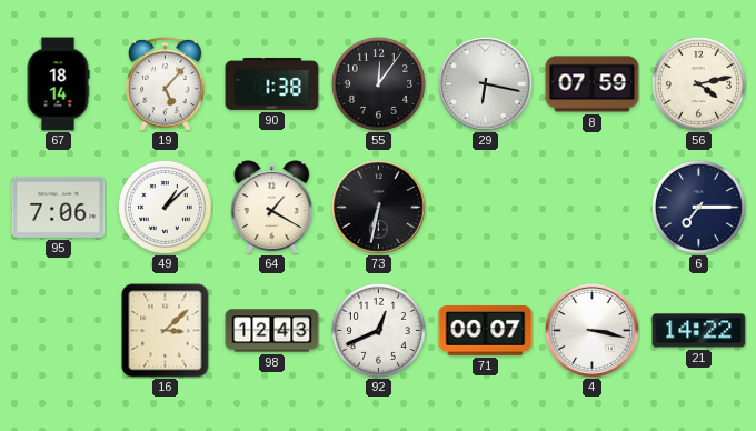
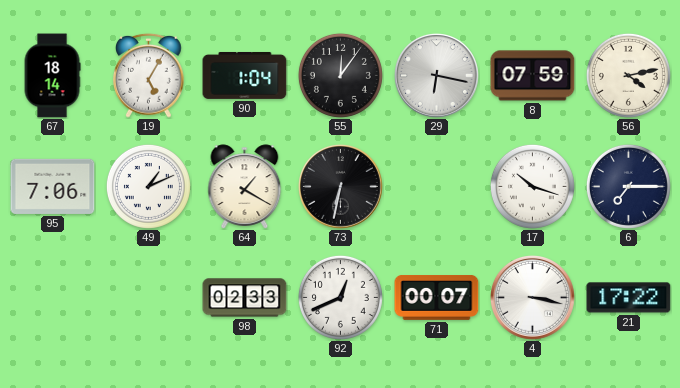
19: 5:07 -> 5:05
90: 1:38 -> 1:04
49: 1:08 -> 1:11
17: none -> 10:18
16: 3:08 -> none
98: 12:43 -> 02:33
21: 14:22 -> 17:22
